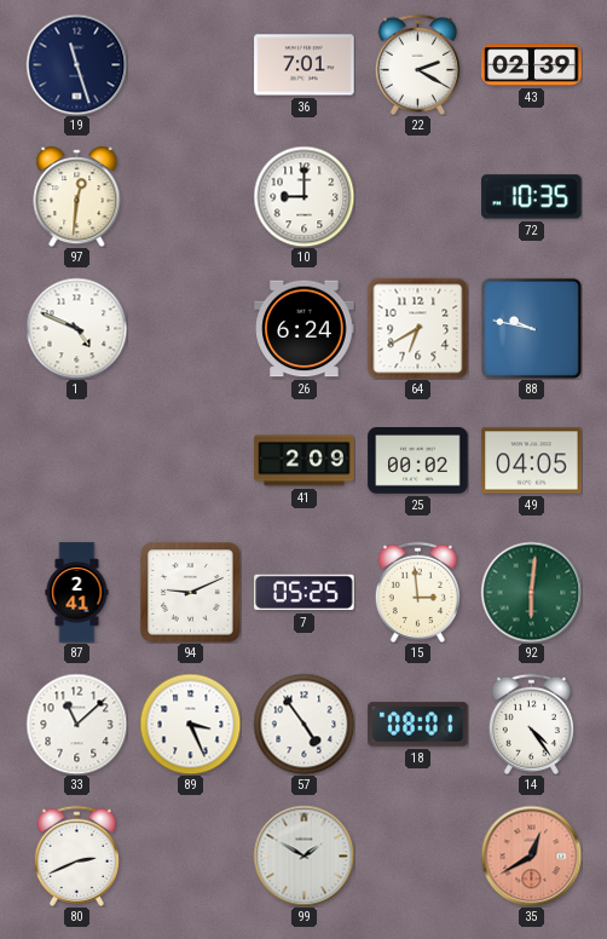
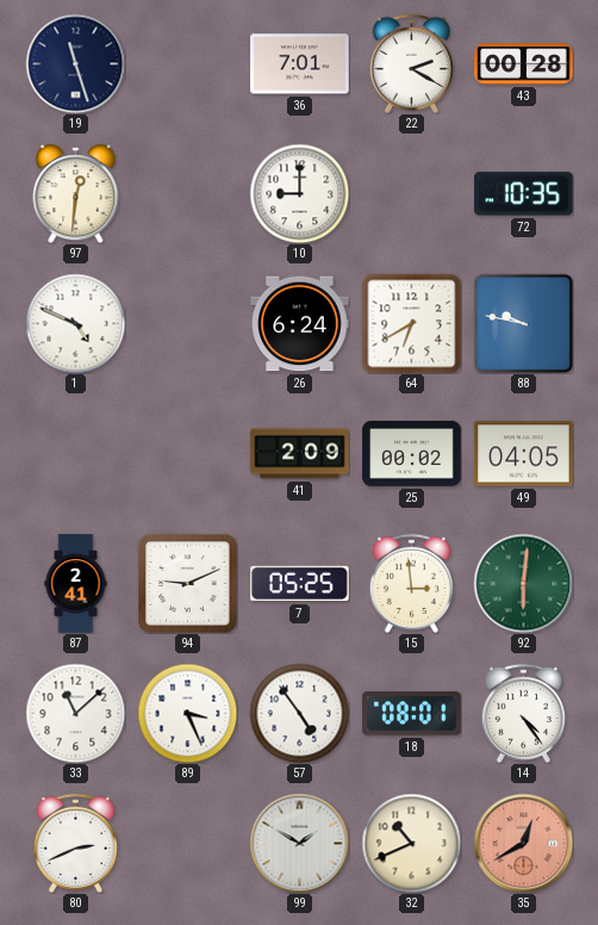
43: 02:39 -> 00:28
32: none -> 10:41
